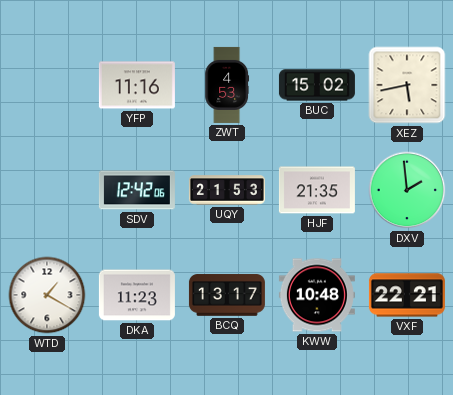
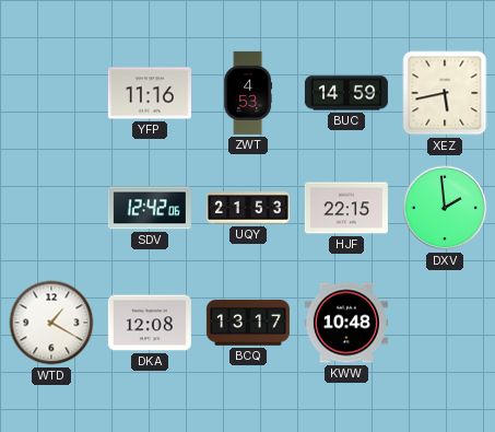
BUC: 15:02 -> 14:59
HJF: 21:35 -> 22:15
DKA: 11:23 -> 12:08
VXF: 22:21 -> none
